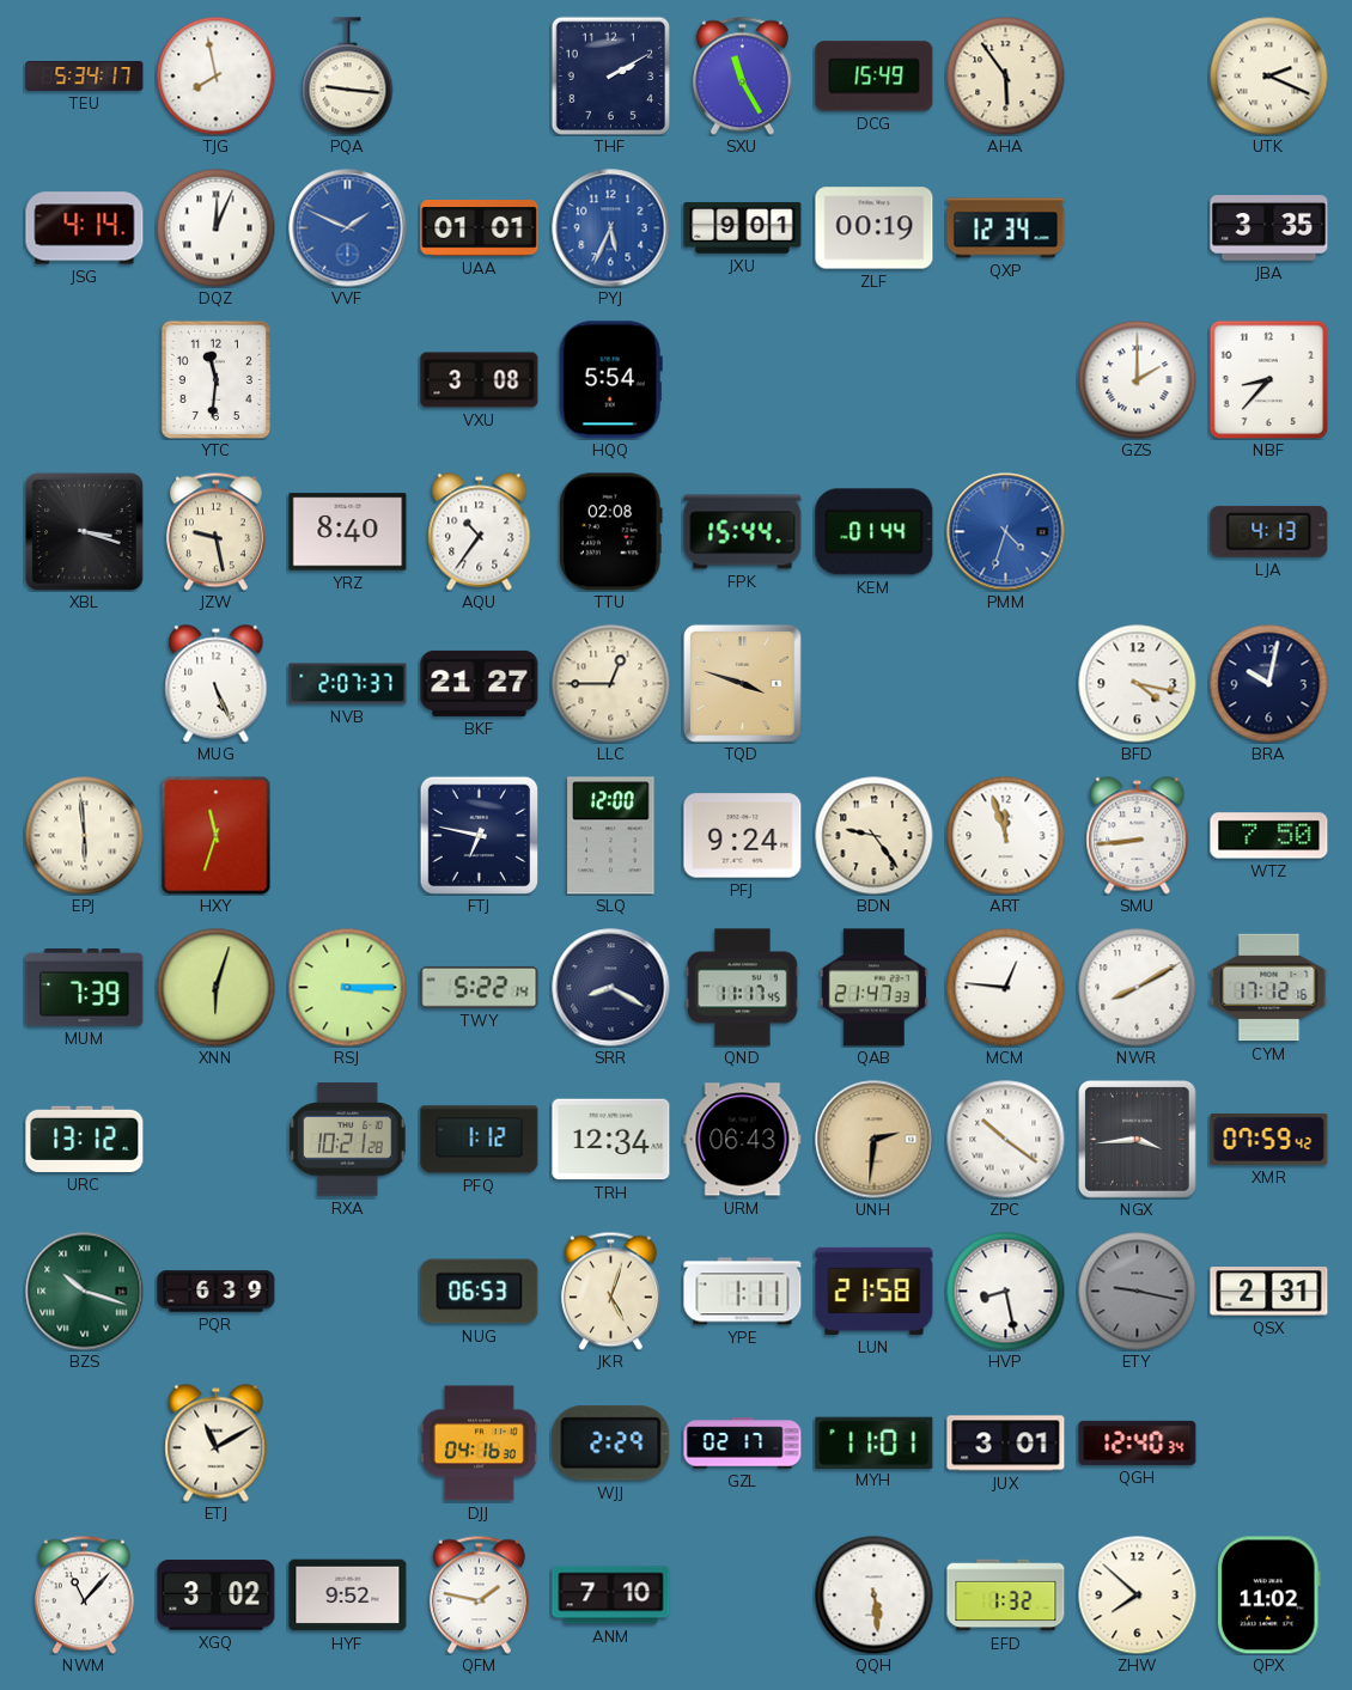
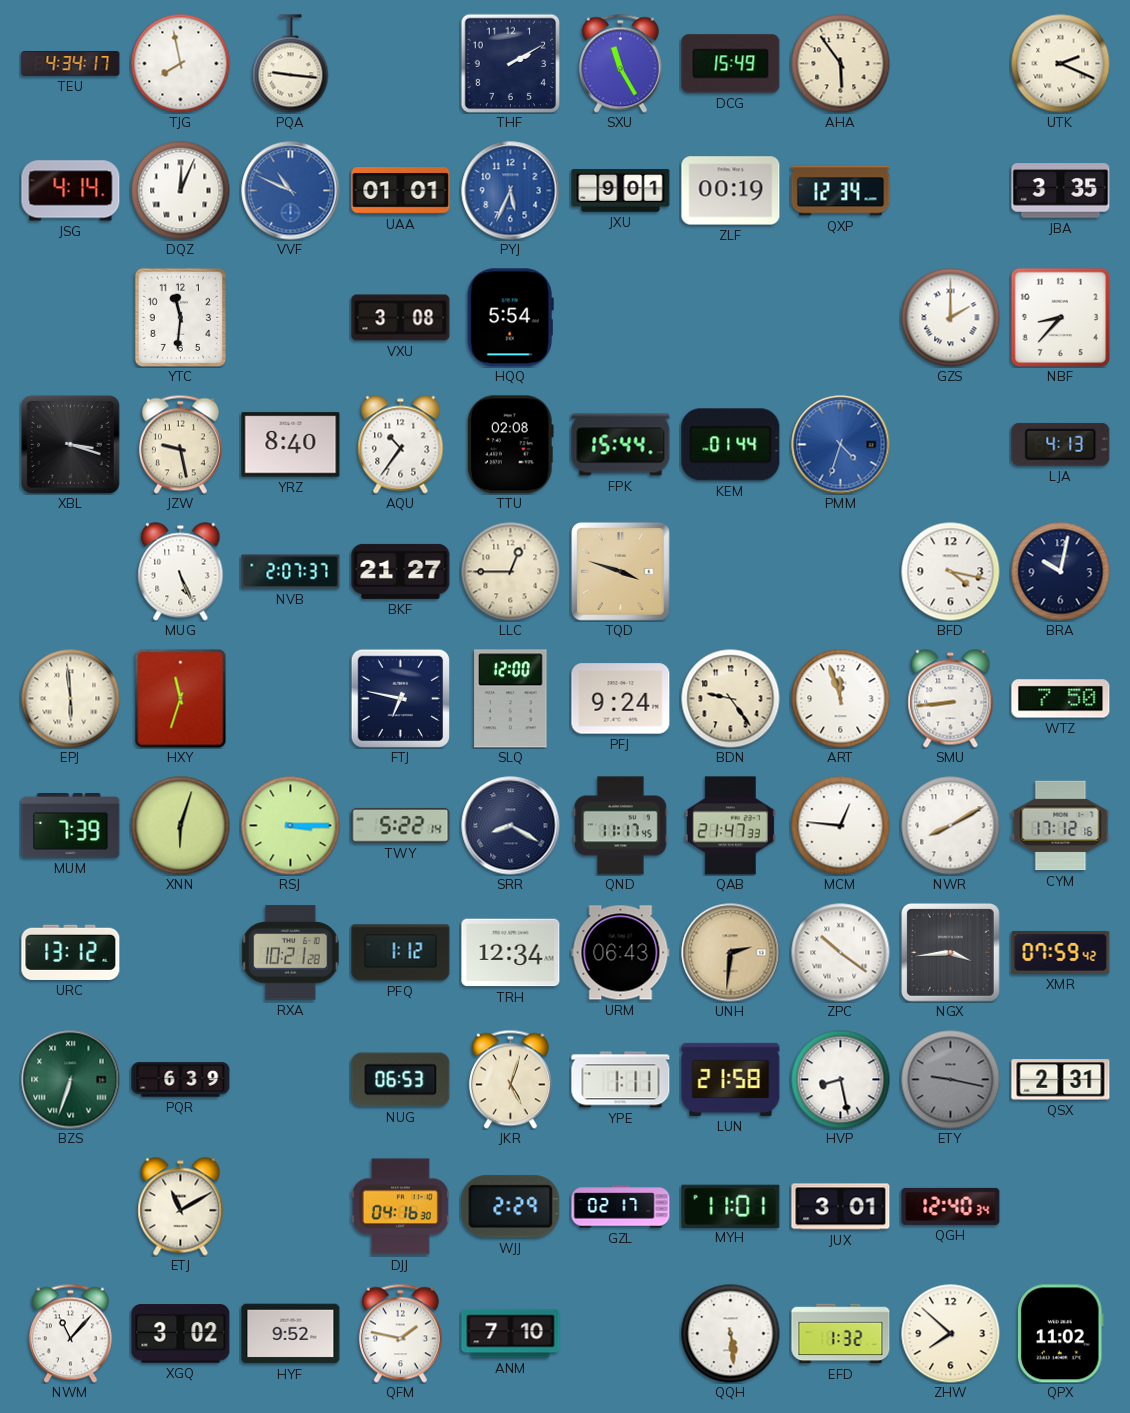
TEU: 5:34 -> 4:34
VVF: 1:49 -> 10:49
BZS: 10:18 -> 6:33
